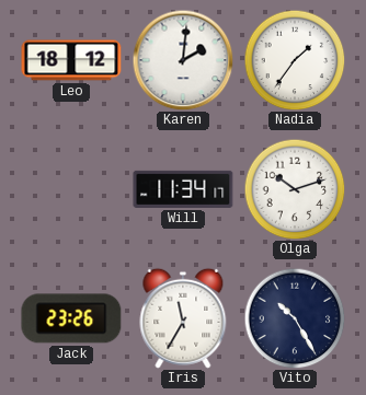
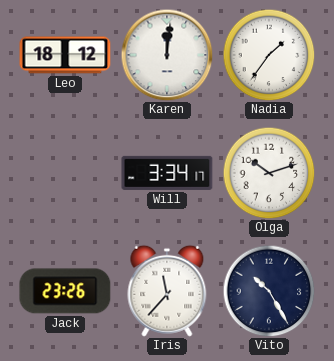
Karen: 2:01 -> 12:01
Will: 11:34 -> 3:34
Iris: 11:35 -> 11:37
